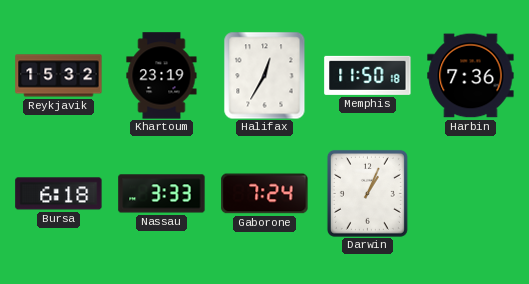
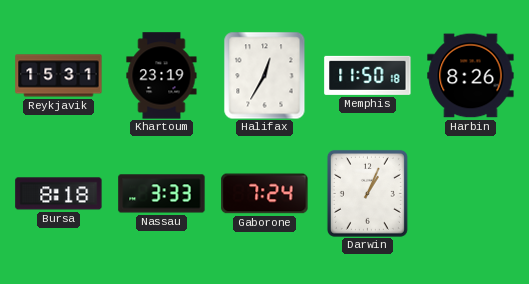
Reykjavik: 15:32 -> 15:31
Harbin: 7:36 -> 8:26
Bursa: 6:18 -> 8:18
